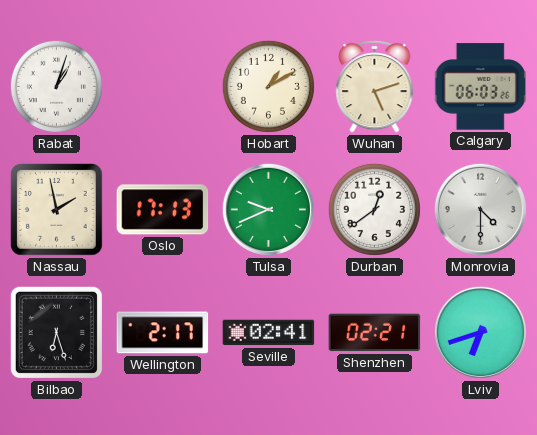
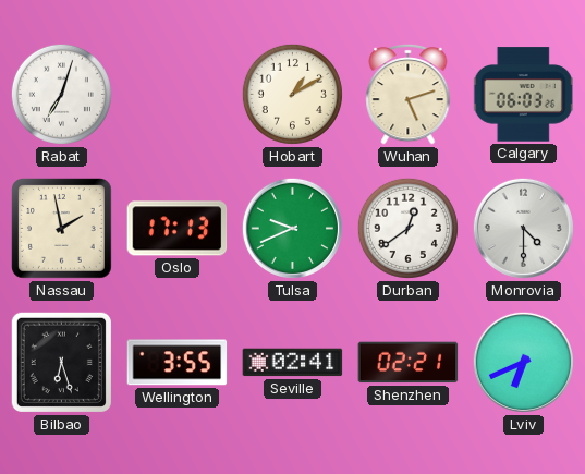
Rabat: 1:03 -> 7:03
Wellington: 2:17 -> 3:55
Lviv: 6:42 -> 6:41
